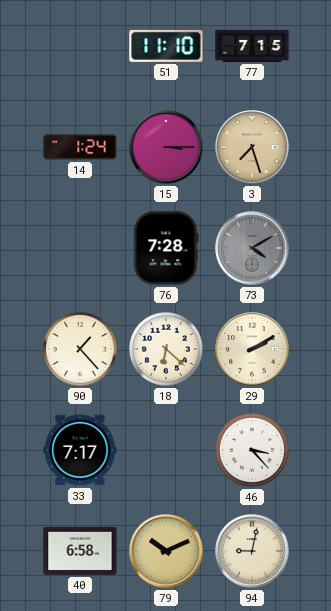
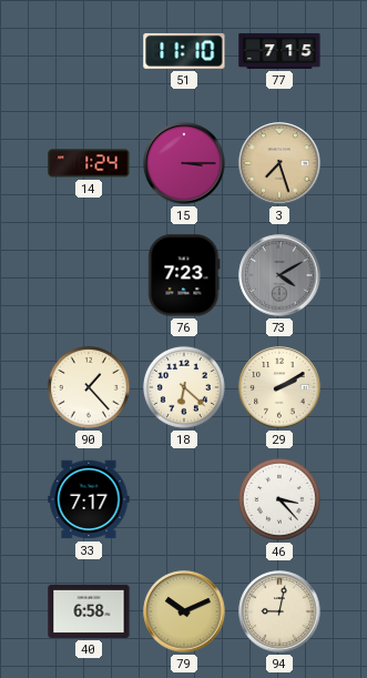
76: 7:28 -> 7:23
